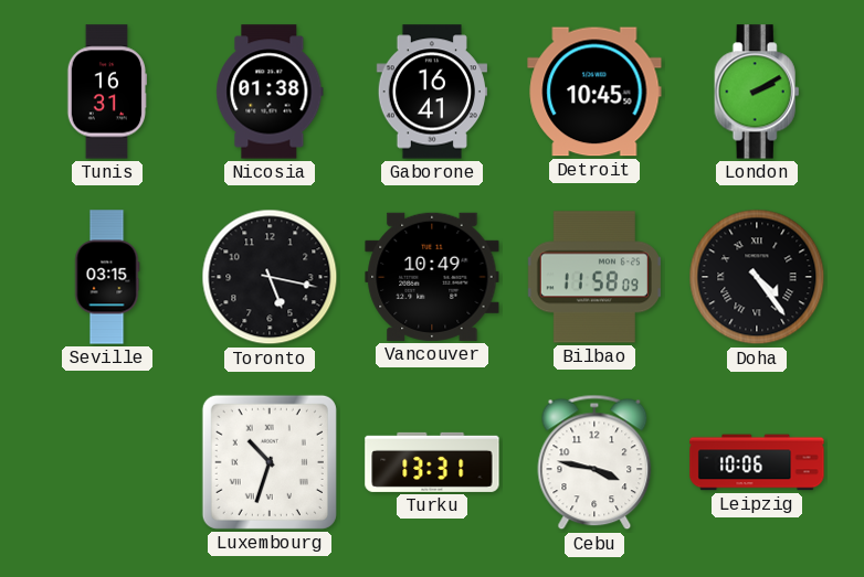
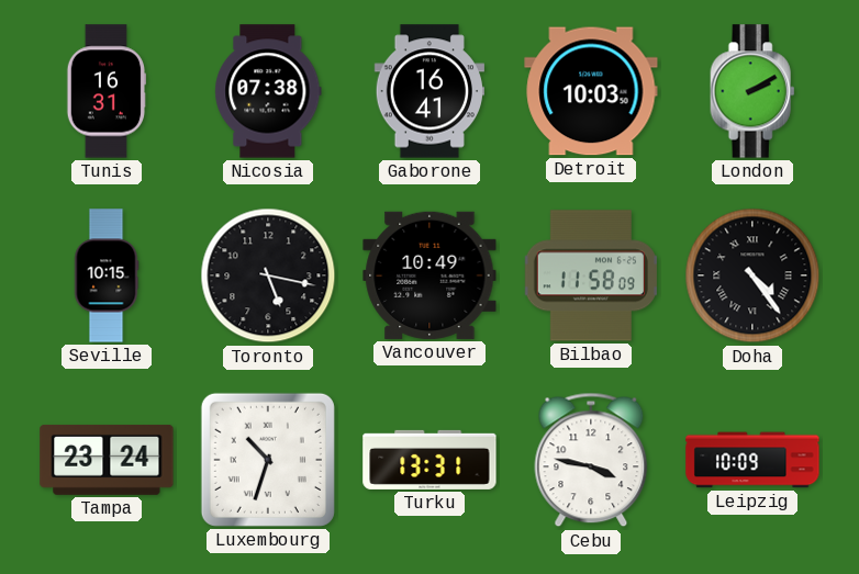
Nicosia: 01:38 -> 07:38
Detroit: 10:45 -> 10:03
Seville: 03:15 -> 10:15
Tampa: none -> 23:24
Leipzig: 10:06 -> 10:09
